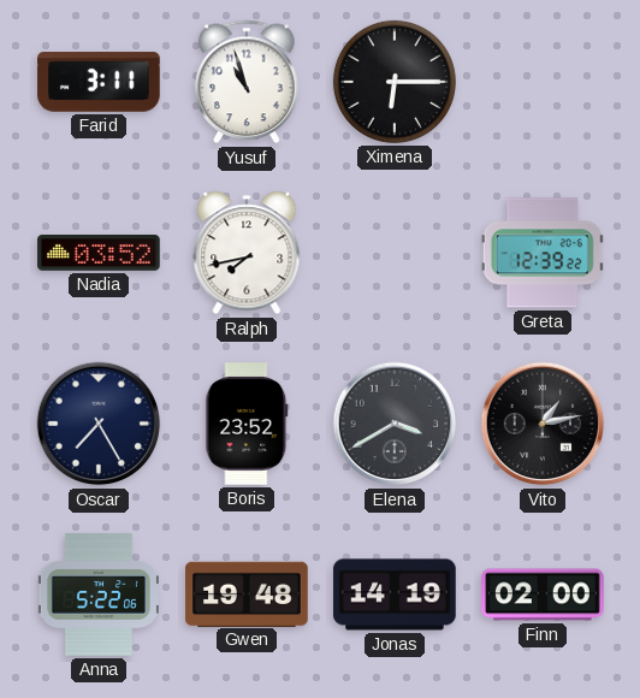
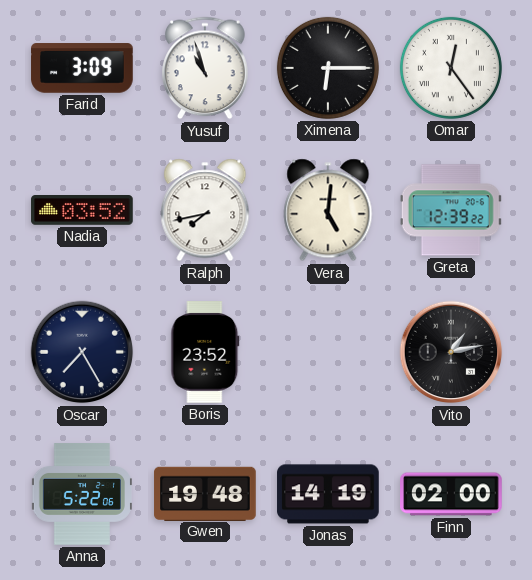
Farid: 3:11 -> 3:09
Omar: none -> 12:24
Vera: none -> 5:01
Elena: 3:40 -> none
